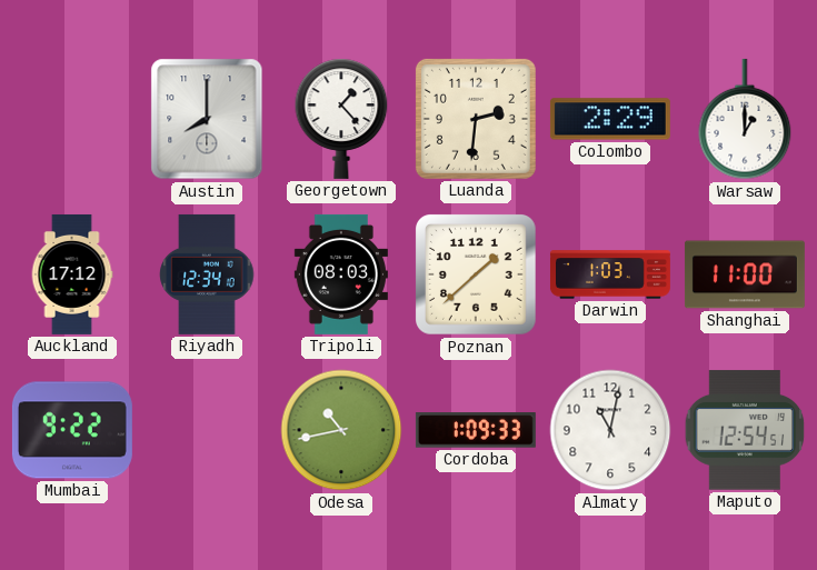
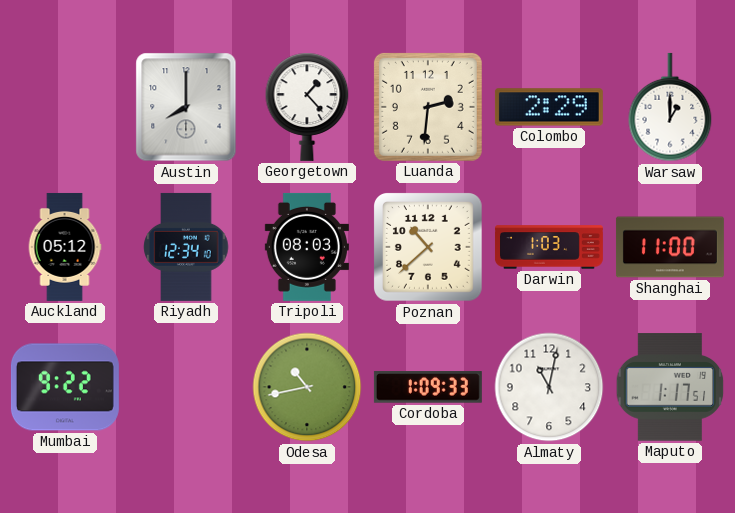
Auckland: 17:12 -> 05:12
Poznan: 1:38 -> 10:38
Maputo: 12:54 -> 1:17
